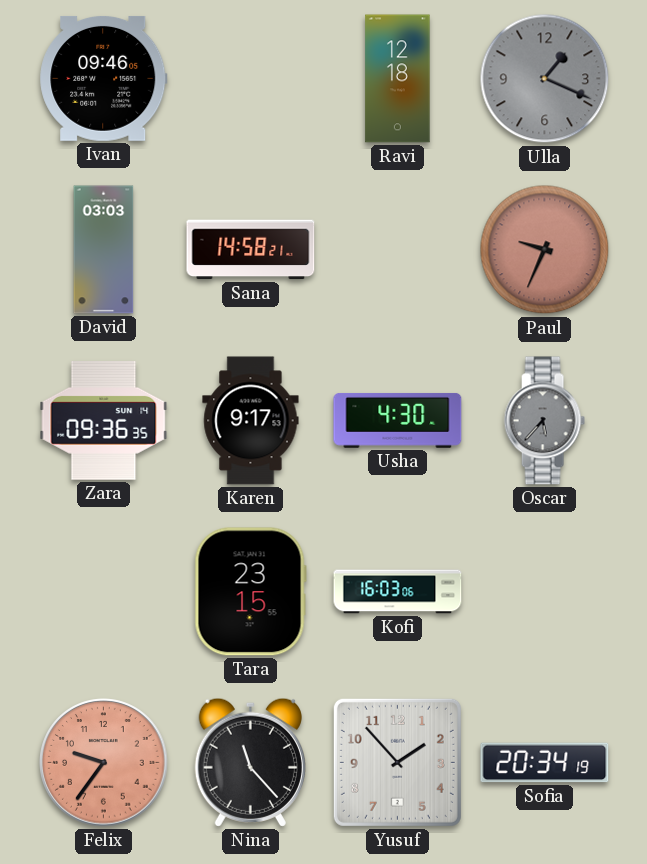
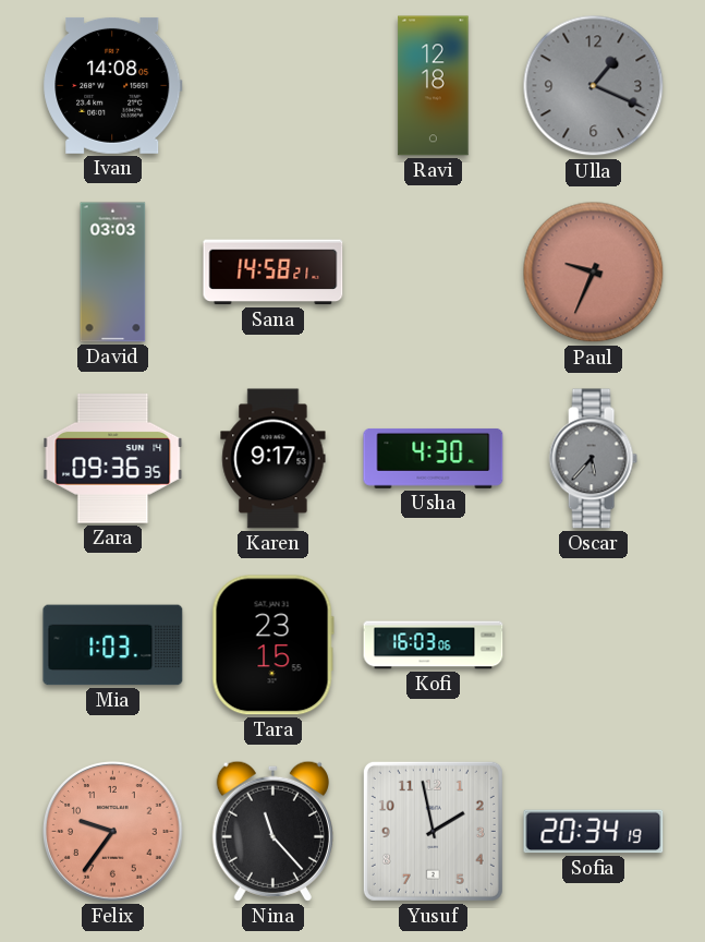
Ivan: 09:46 -> 14:08
Mia: none -> 1:03
Yusuf: 1:53 -> 1:58
